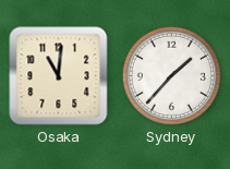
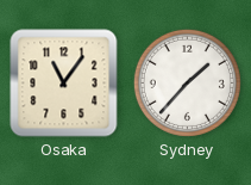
Osaka: 11:01 -> 11:06
